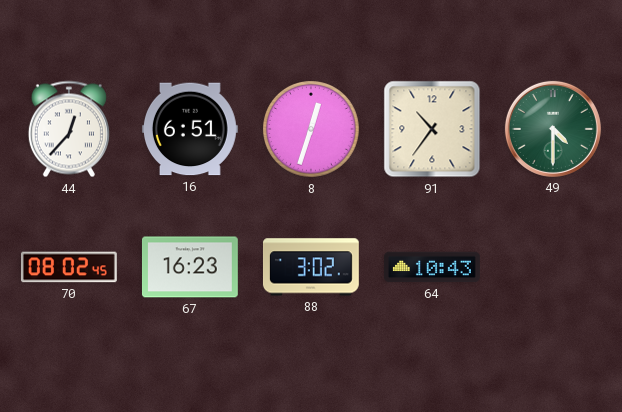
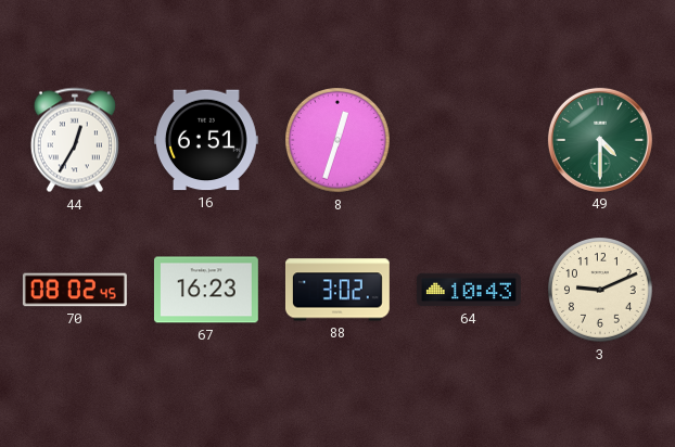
44: 12:37 -> 12:35
91: 10:36 -> none
3: none -> 9:11
